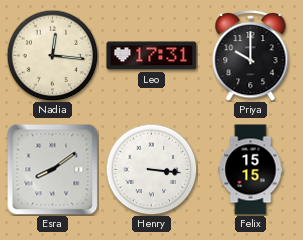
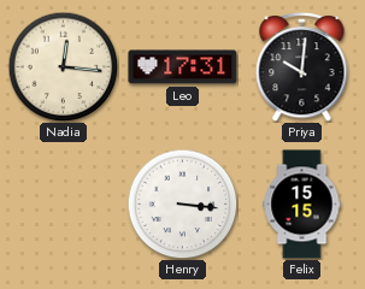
Priya: 10:00 -> 10:01
Esra: 8:09 -> none
